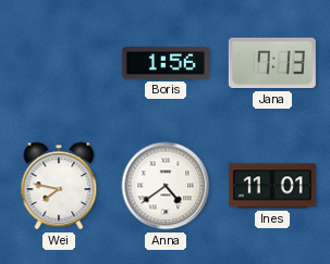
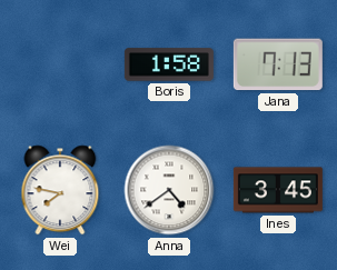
Boris: 1:56 -> 1:58
Ines: 11:01 -> 3:45
